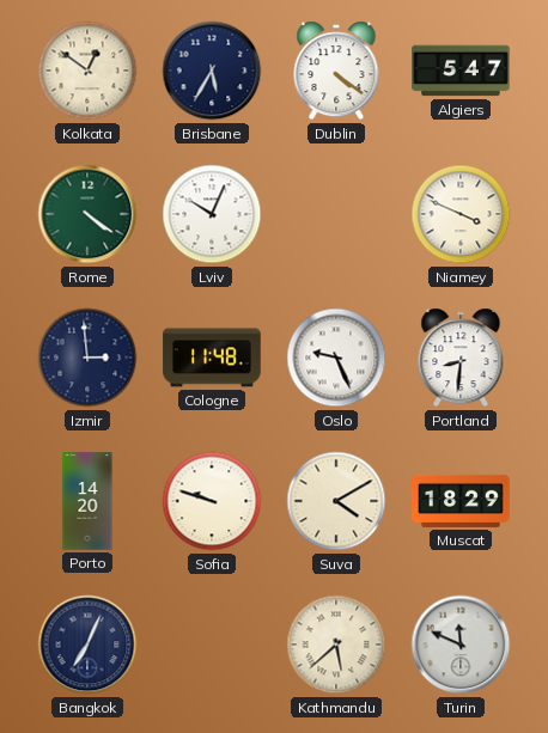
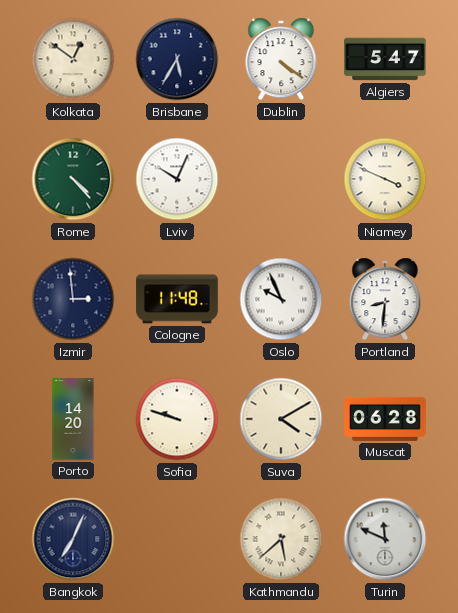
Rome: 4:21 -> 4:23
Oslo: 9:26 -> 9:56
Muscat: 18:29 -> 06:28
